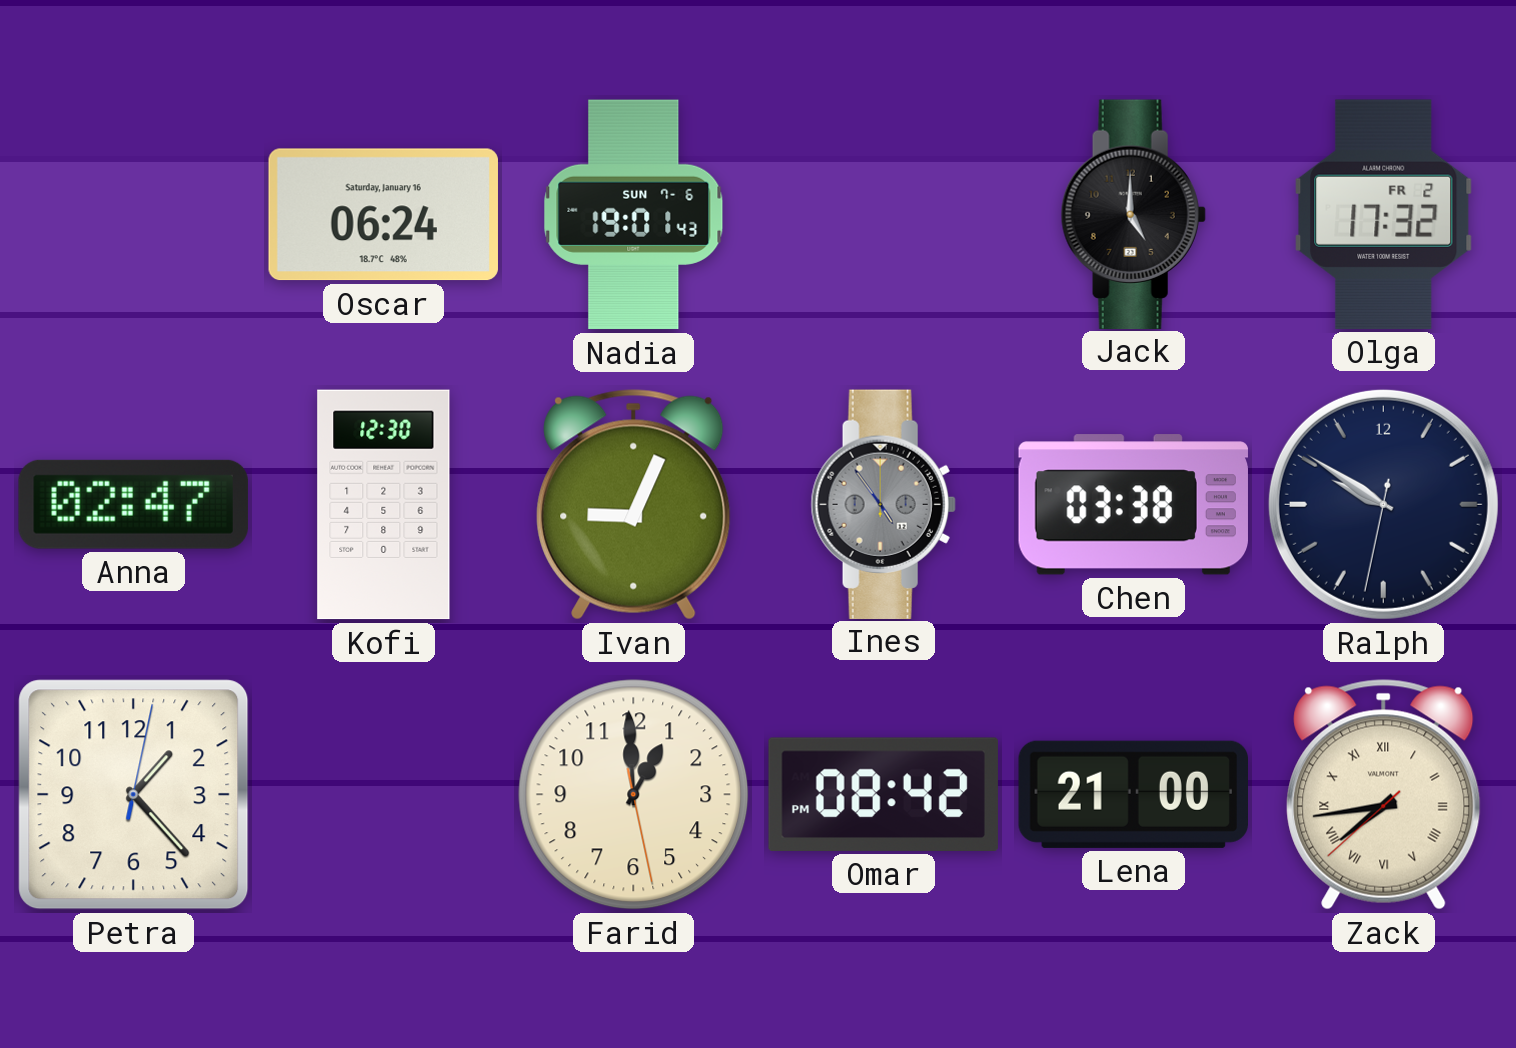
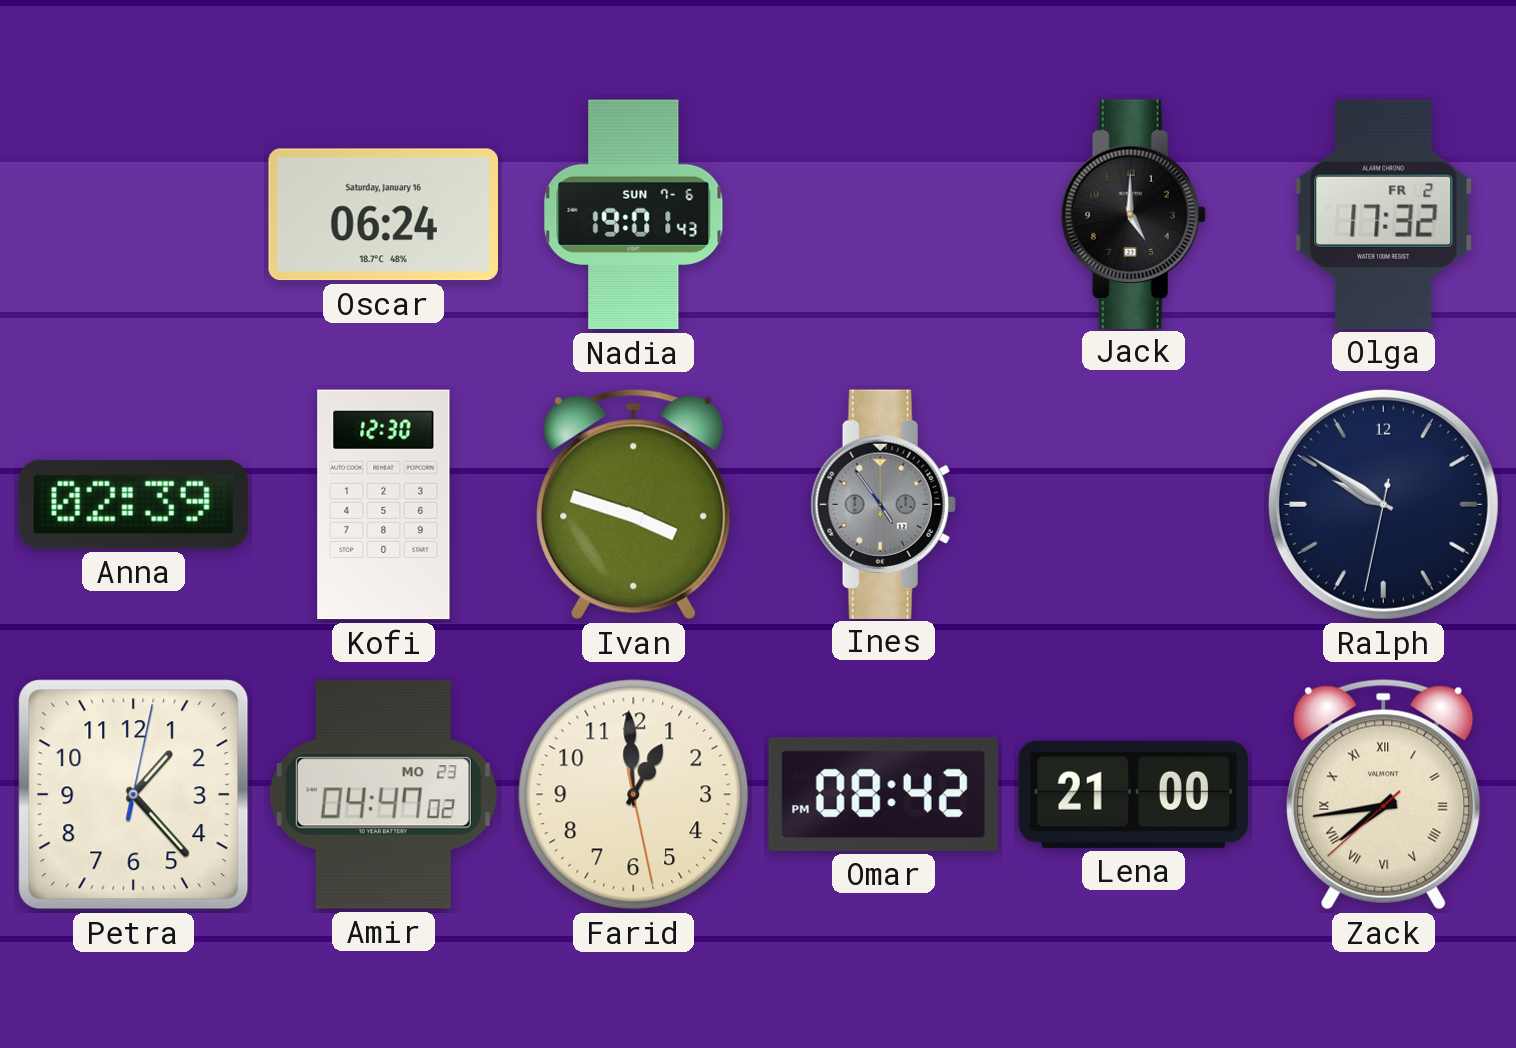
Anna: 02:47 -> 02:39
Ivan: 9:04 -> 3:48
Chen: 03:38 -> none
Amir: none -> 04:47
